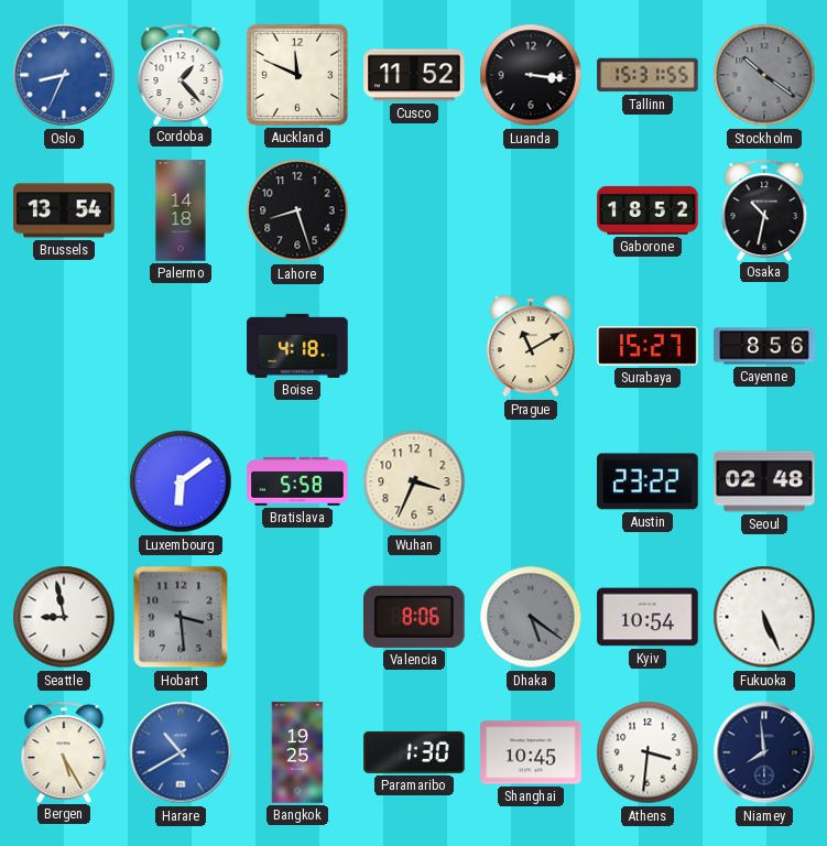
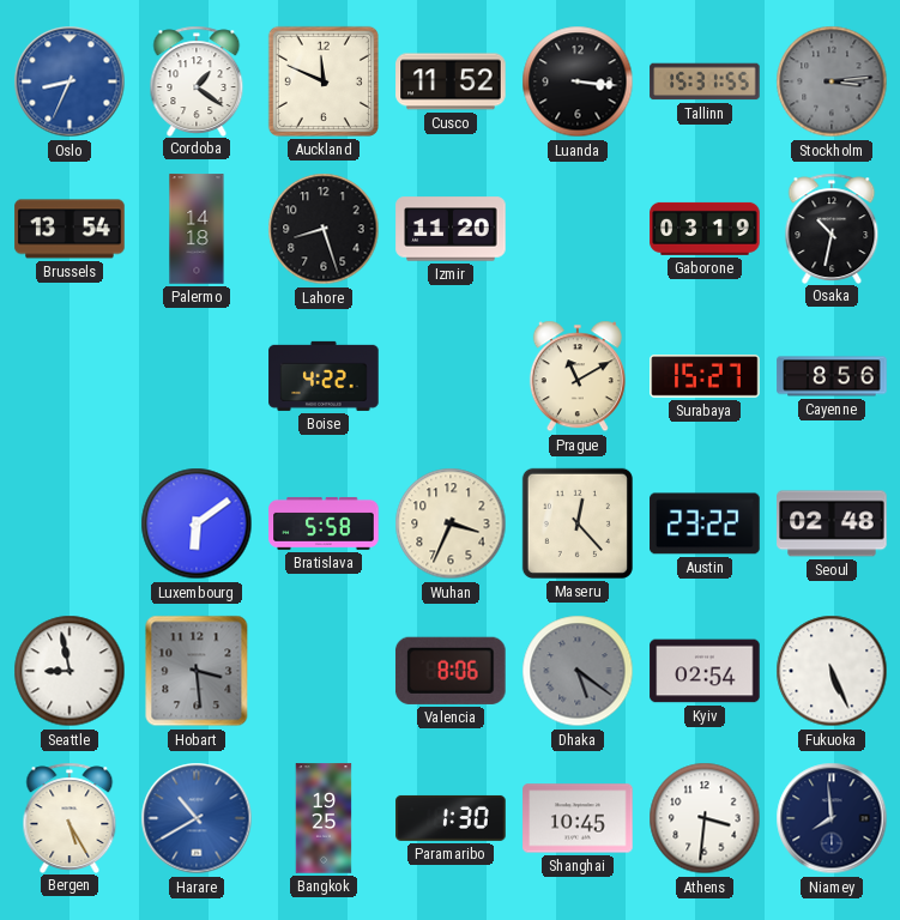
Cordoba: 1:23 -> 1:21
Stockholm: 10:21 -> 3:14
Izmir: none -> 11:20
Gaborone: 18:52 -> 03:19
Boise: 4:18 -> 4:22
Maseru: none -> 12:23
Kyiv: 10:54 -> 02:54
